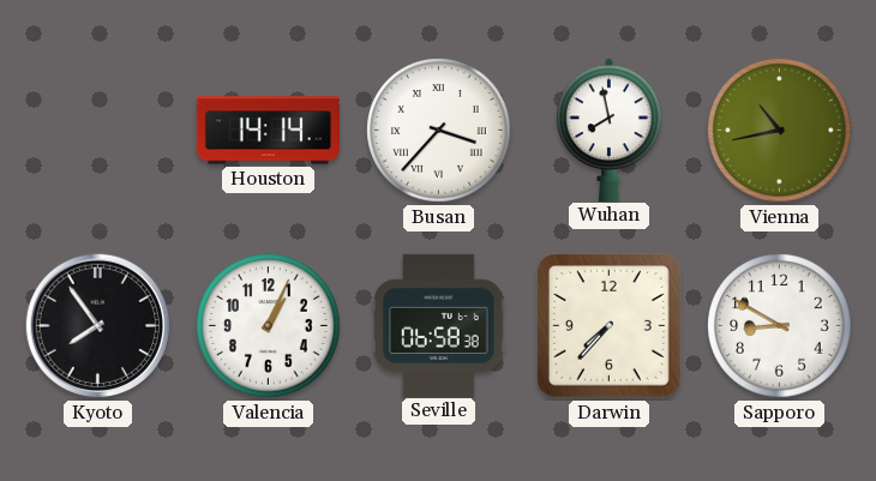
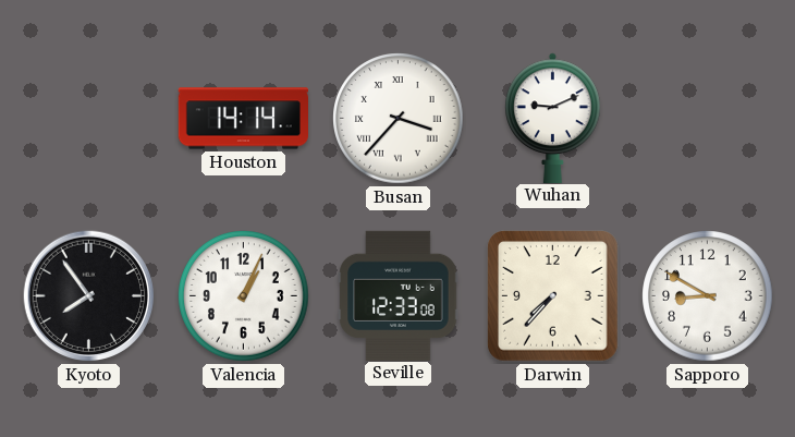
Wuhan: 7:58 -> 9:11
Vienna: 10:43 -> none
Seville: 06:58 -> 12:33
